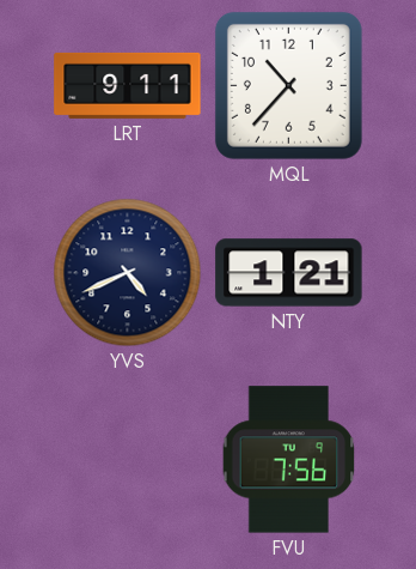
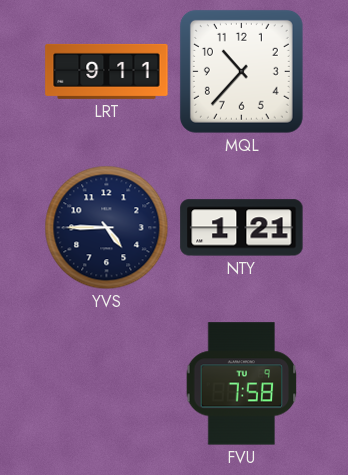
YVS: 4:41 -> 4:45
FVU: 7:56 -> 7:58
